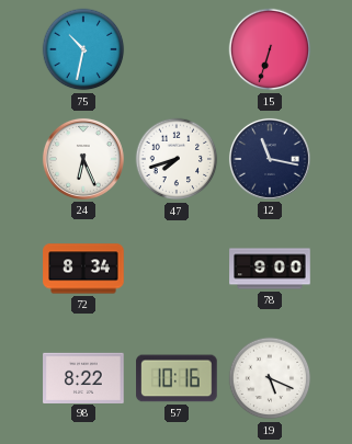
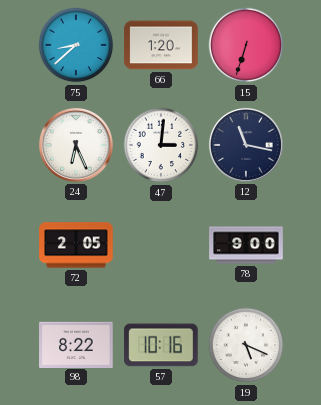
75: 10:32 -> 8:38
66: none -> 1:20
47: 7:42 -> 3:01
72: 8:34 -> 2:05
